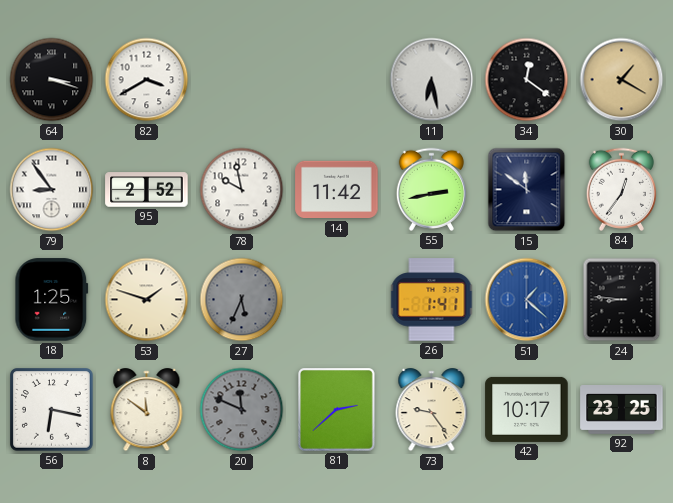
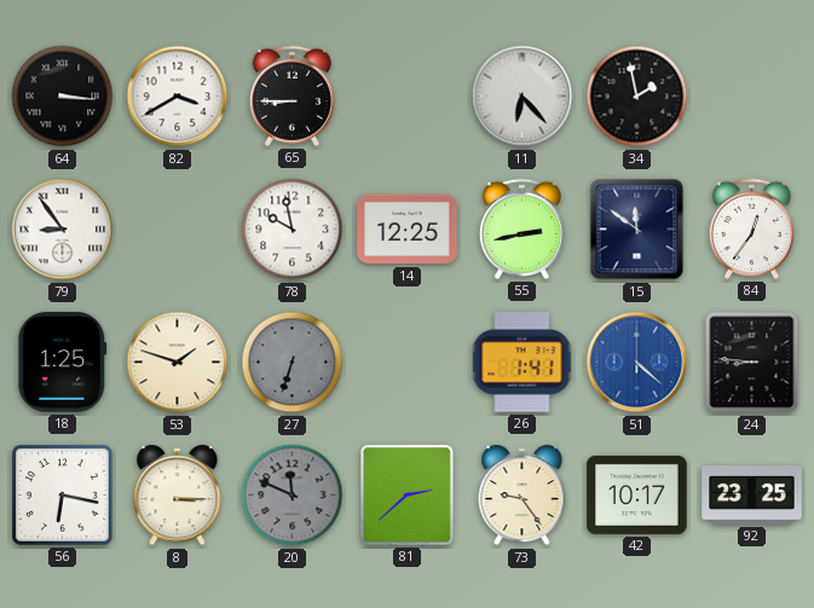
64: 3:18 -> 3:16
65: none -> 8:45
11: 6:28 -> 6:23
34: 12:21 -> 1:58
30: 1:20 -> none
95: 2:52 -> none
14: 11:42 -> 12:25
27: 5:34 -> 6:33
51: 1:22 -> 4:22
8: 11:51 -> 3:15
